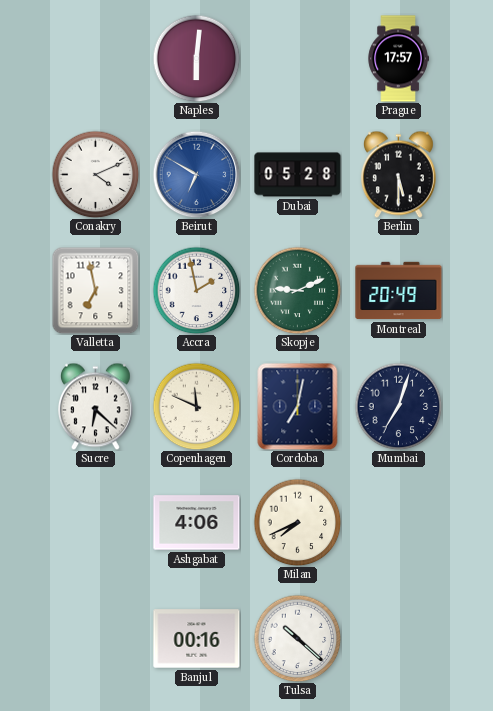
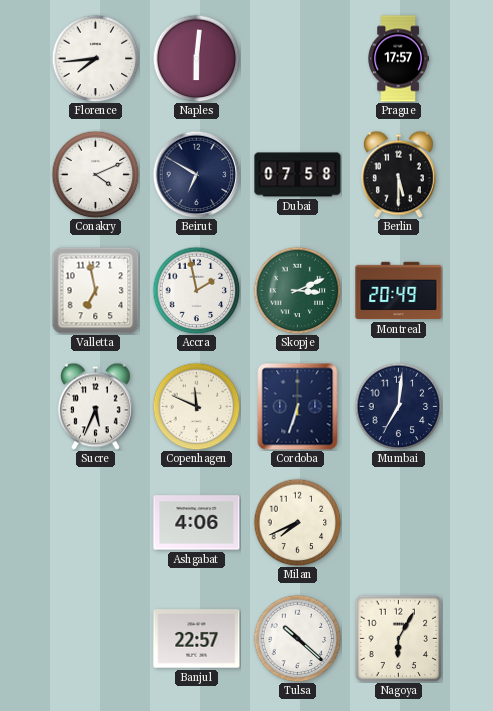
Florence: none -> 7:44
Beirut dial: blue -> navy
Dubai: 05:28 -> 07:58
Skopje: 9:11 -> 3:11
Sucre: 6:22 -> 5:34
Cordoba: 7:02 -> 6:33
Mumbai: 7:03 -> 7:01
Banjul: 00:16 -> 22:57
Nagoya: none -> 6:05
